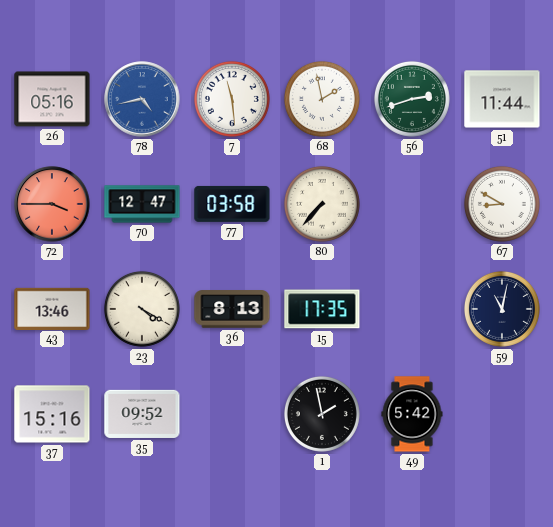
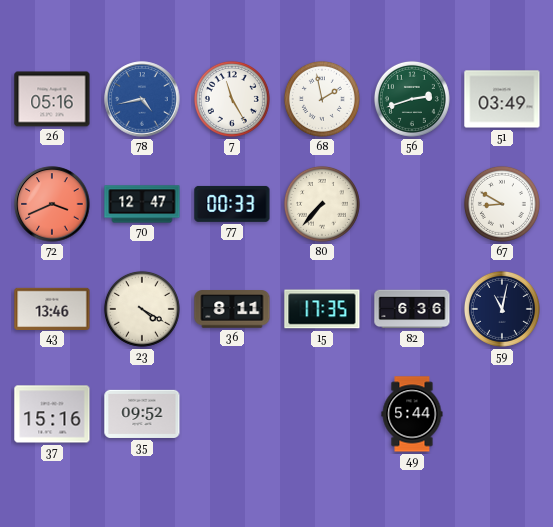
7: 11:29 -> 11:25
51: 11:44 -> 03:49
72: 3:45 -> 3:41
77: 03:58 -> 00:33
36: 8:13 -> 8:11
82: none -> 6:36
1: 1:58 -> none
49: 5:42 -> 5:44
